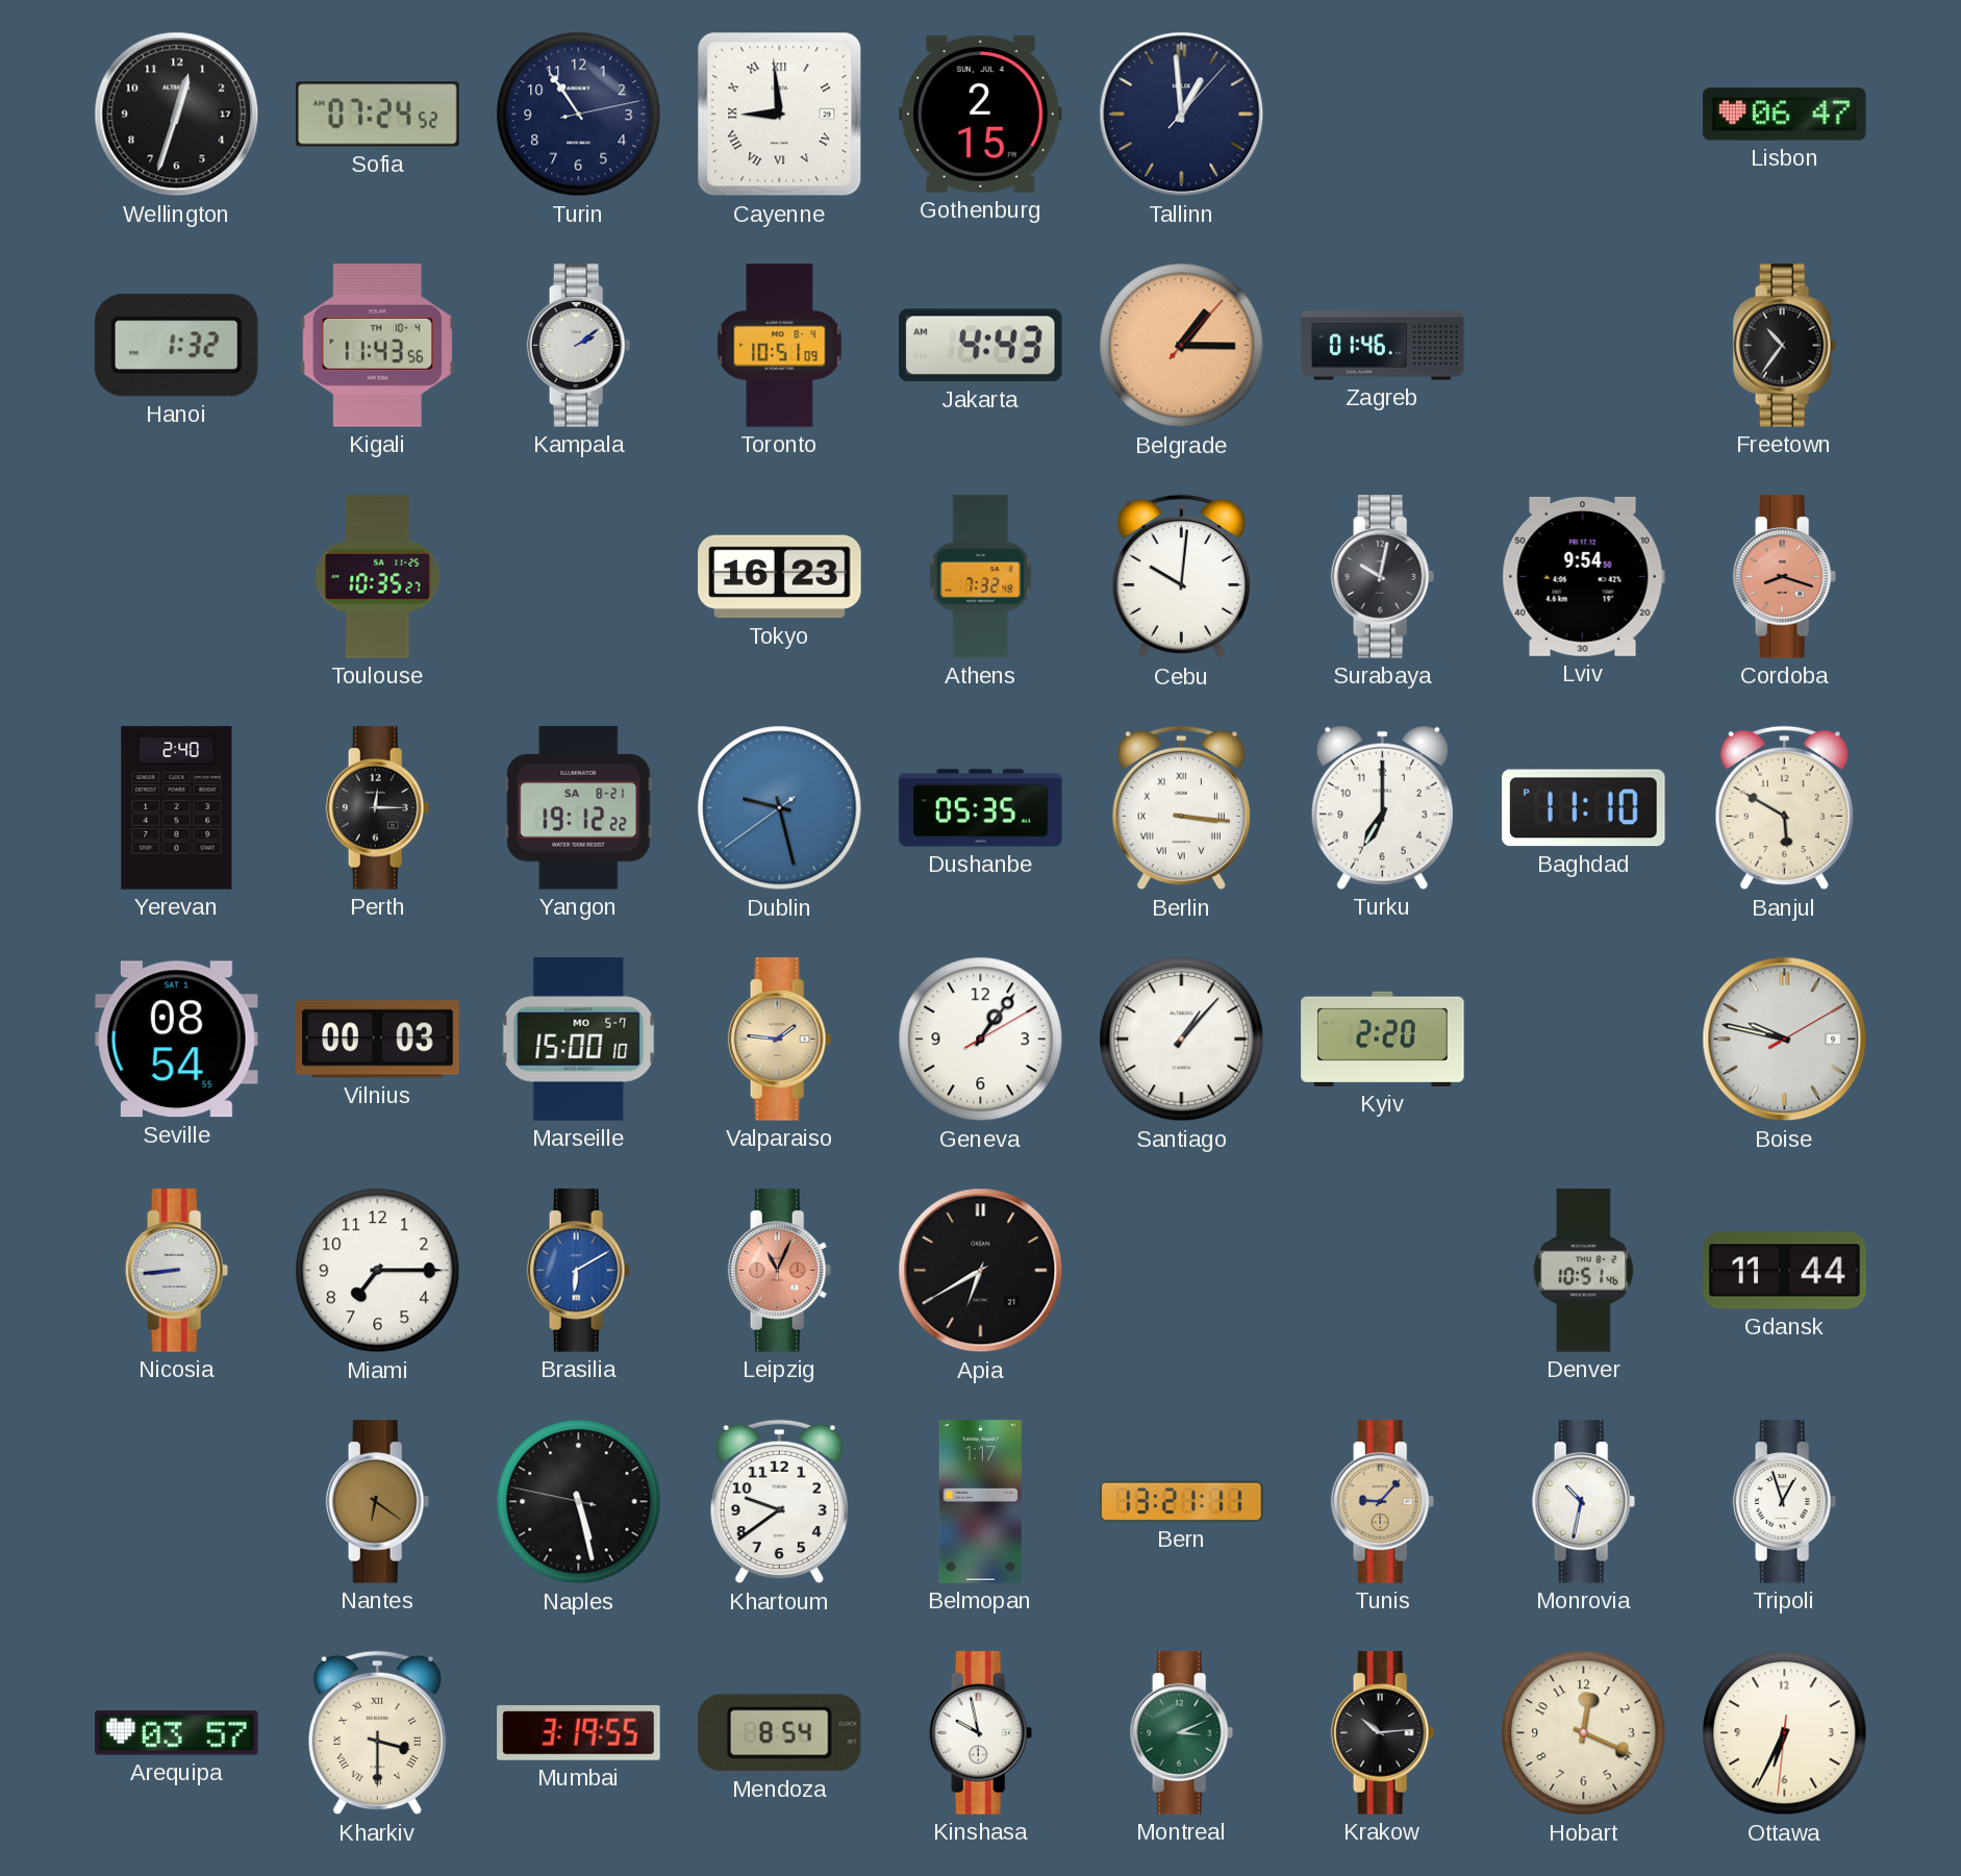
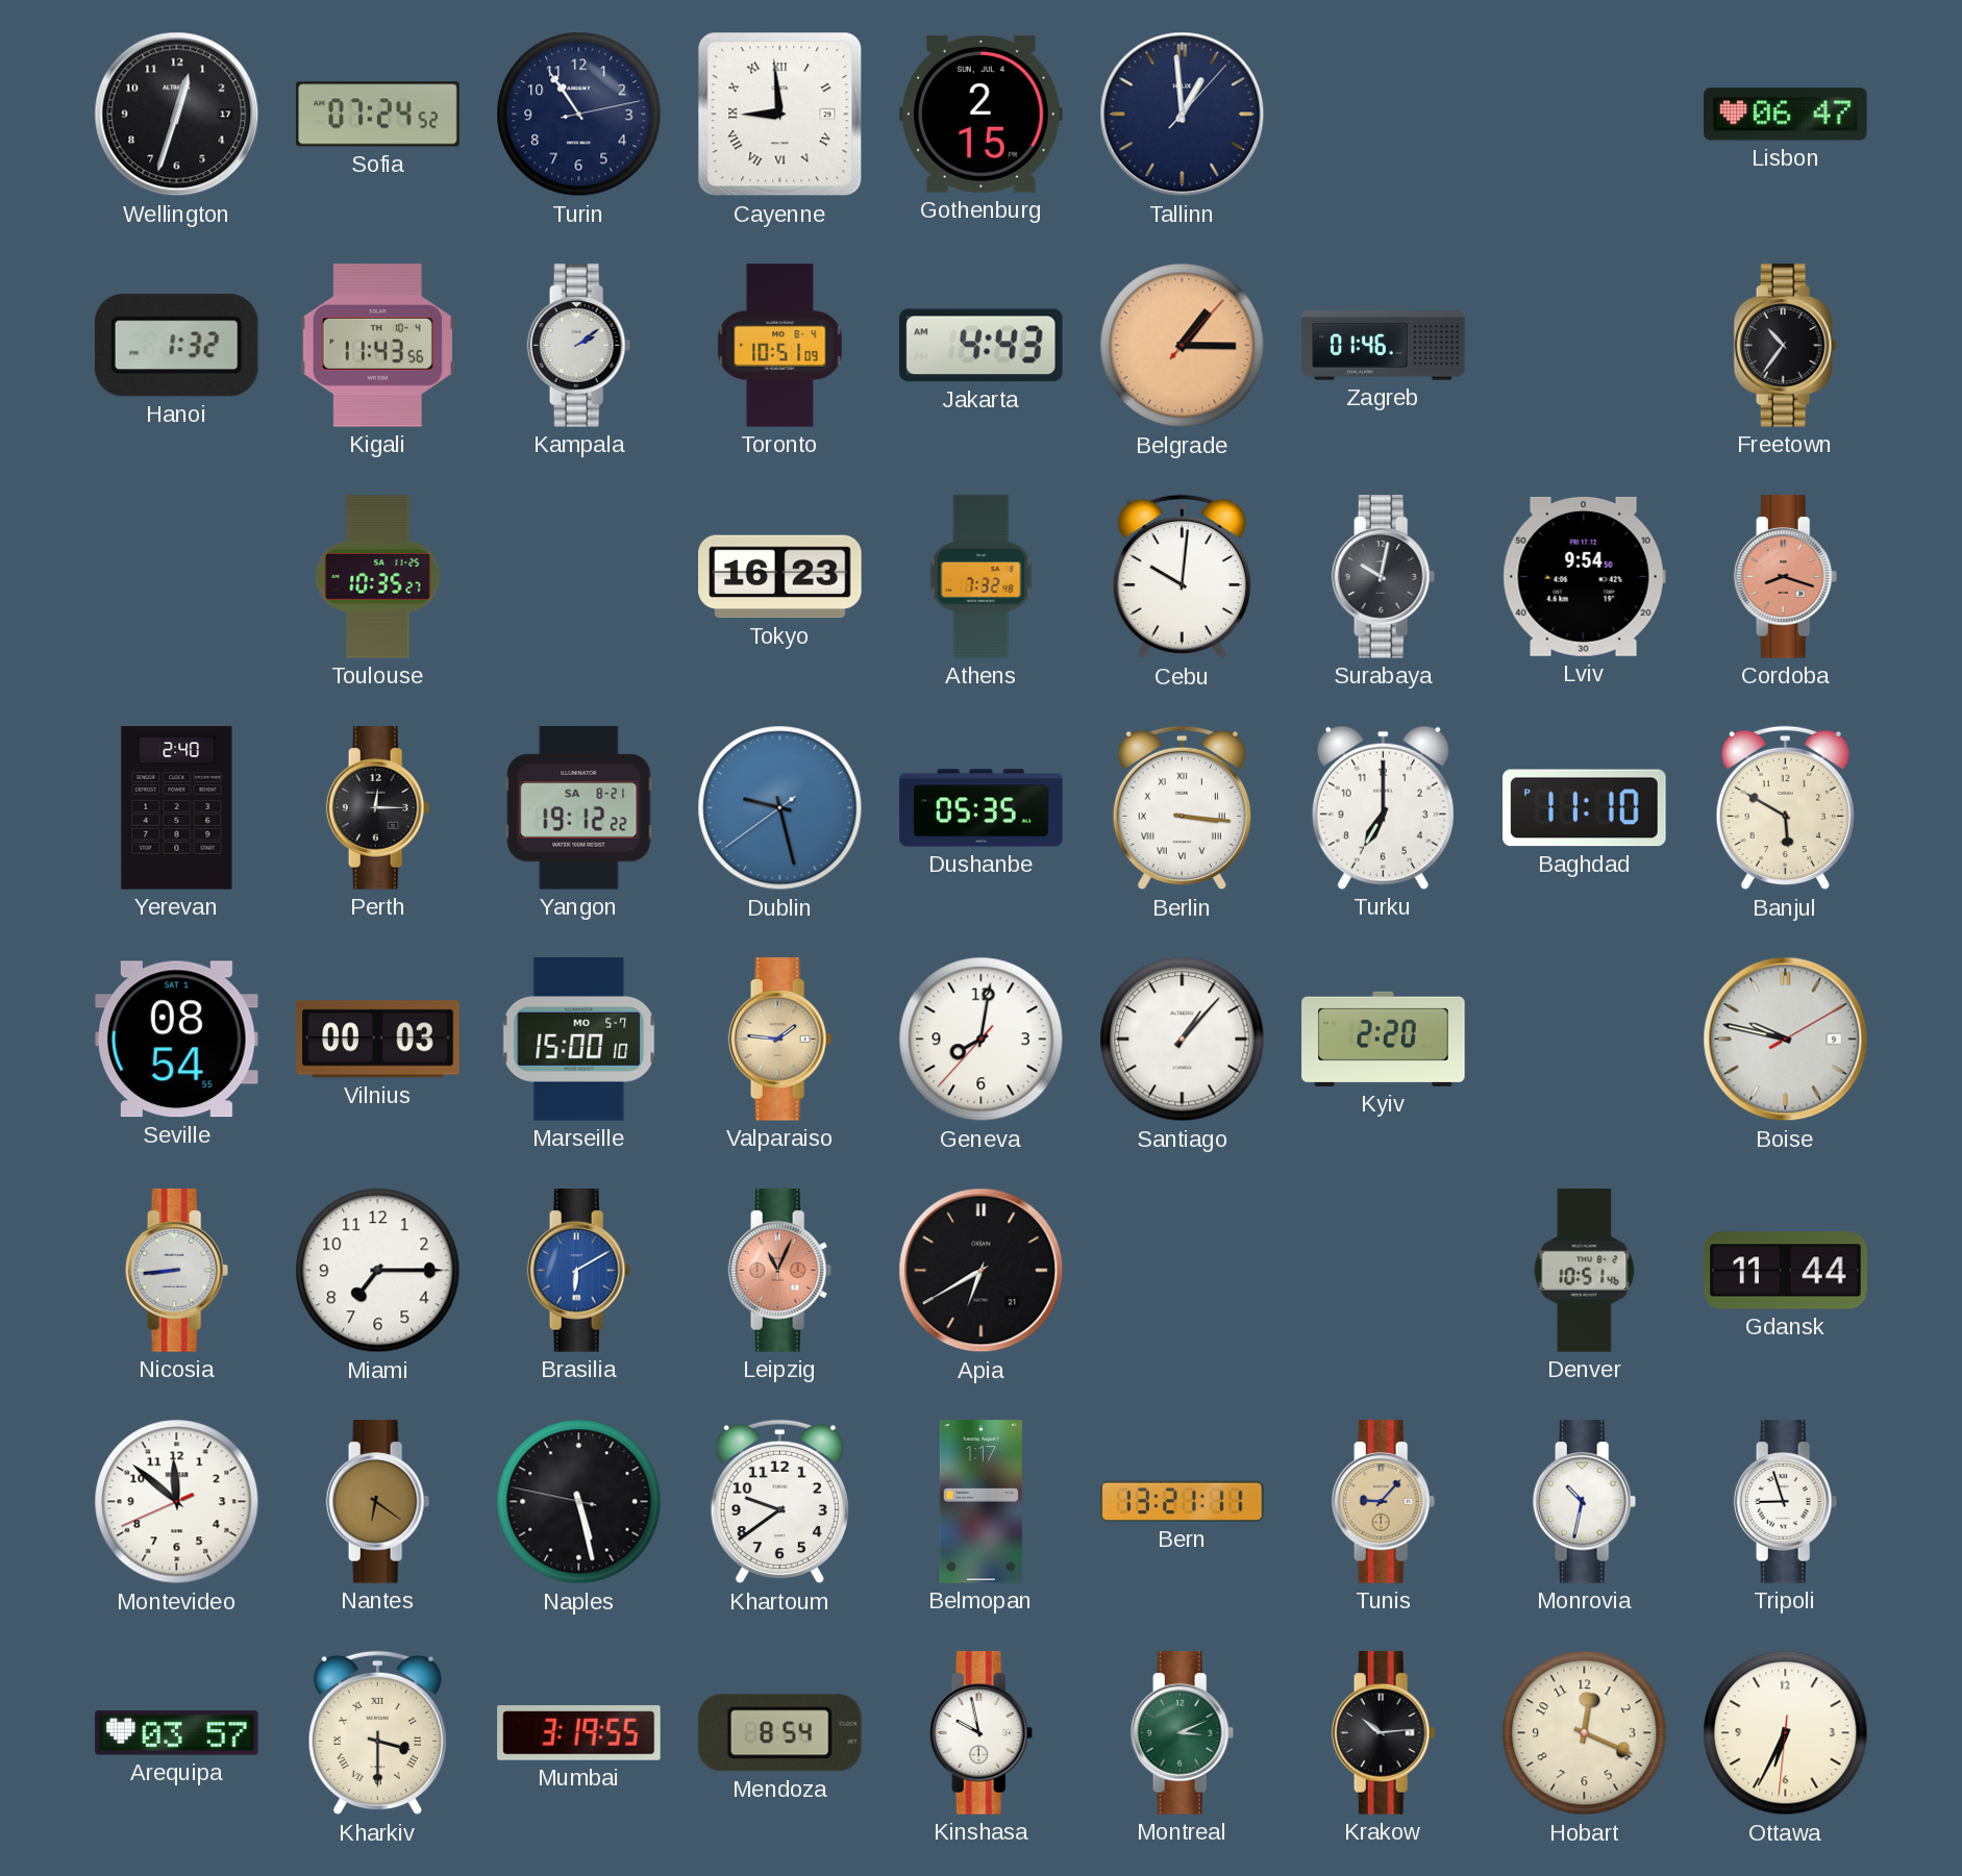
Geneva: 1:06 -> 8:01
Montevideo: none -> 11:51
Tripoli: 12:57 -> 8:57
